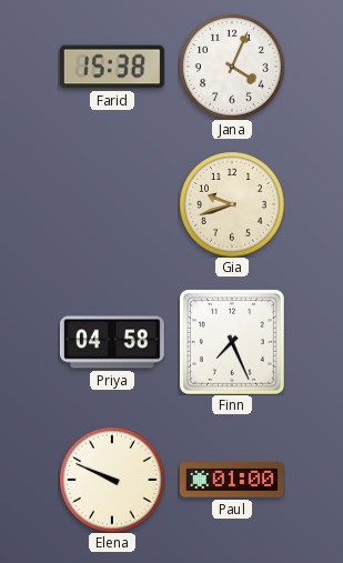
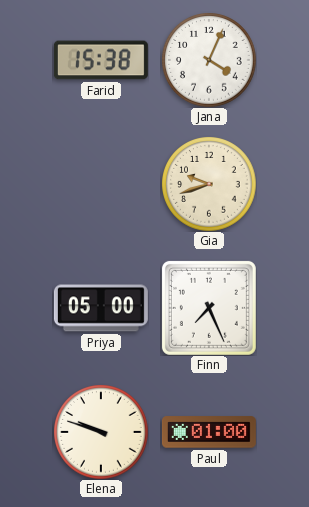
Priya: 04:58 -> 05:00
Elena: 9:49 -> 9:48
